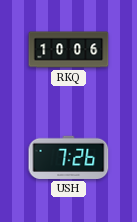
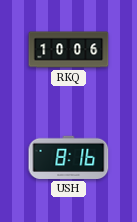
USH: 7:26 -> 8:16
